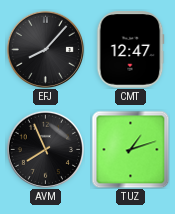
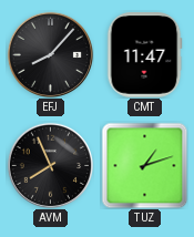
CMT: 12:47 -> 11:47
